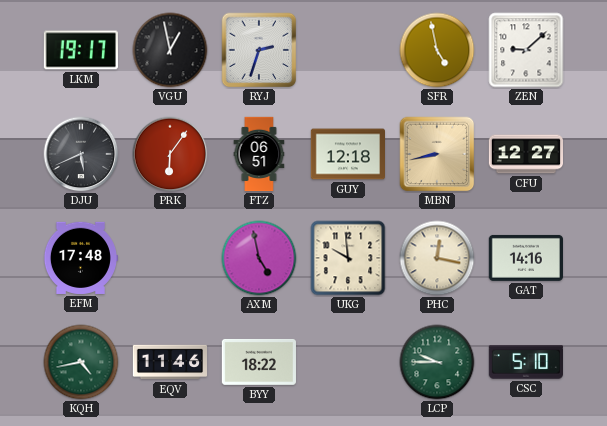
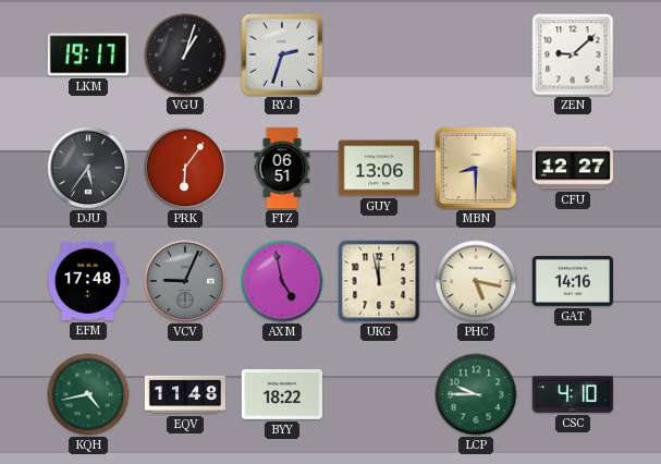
VGU: 12:58 -> 1:03
SFR: 4:58 -> none
DJU: 5:41 -> 5:36
GUY: 12:18 -> 13:06
MBN: 8:43 -> 8:30
VCV: none -> 9:04
UKG: 9:59 -> 11:58
PHC: 12:17 -> 5:17
EQV: 11:46 -> 11:48
CSC: 5:10 -> 4:10
